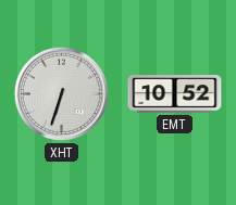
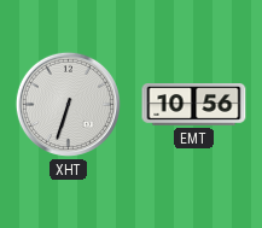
EMT: 10:52 -> 10:56
